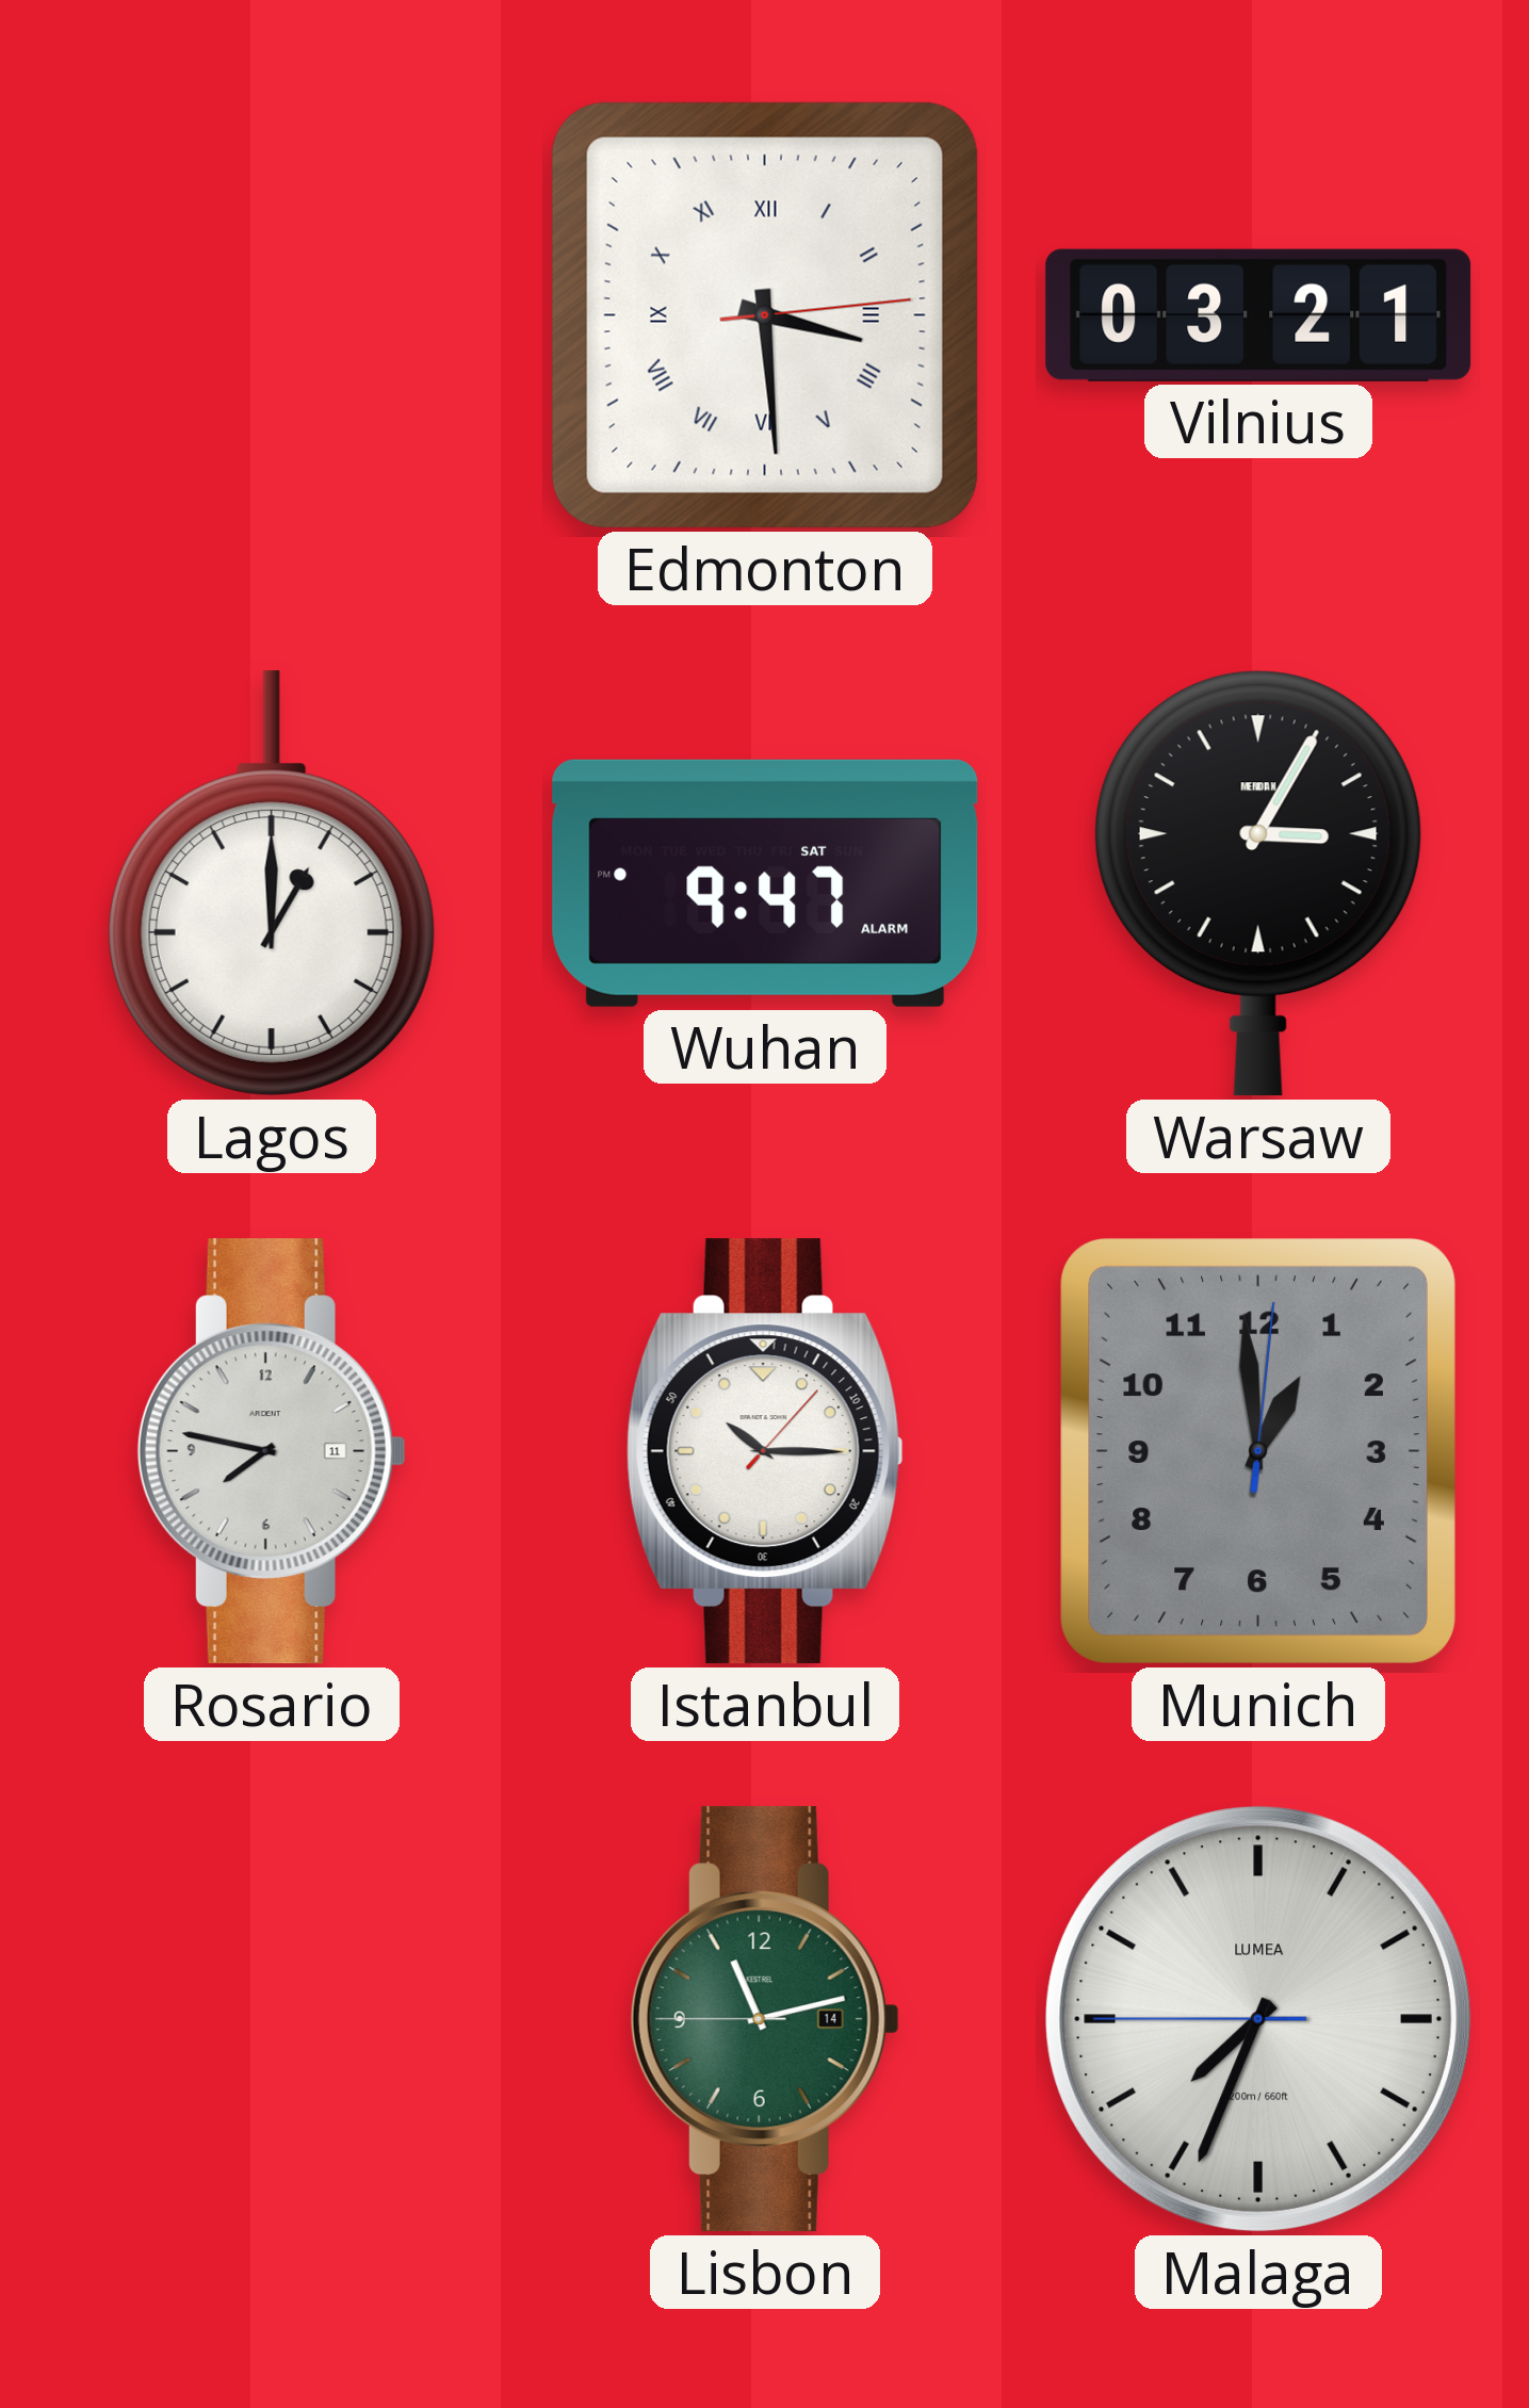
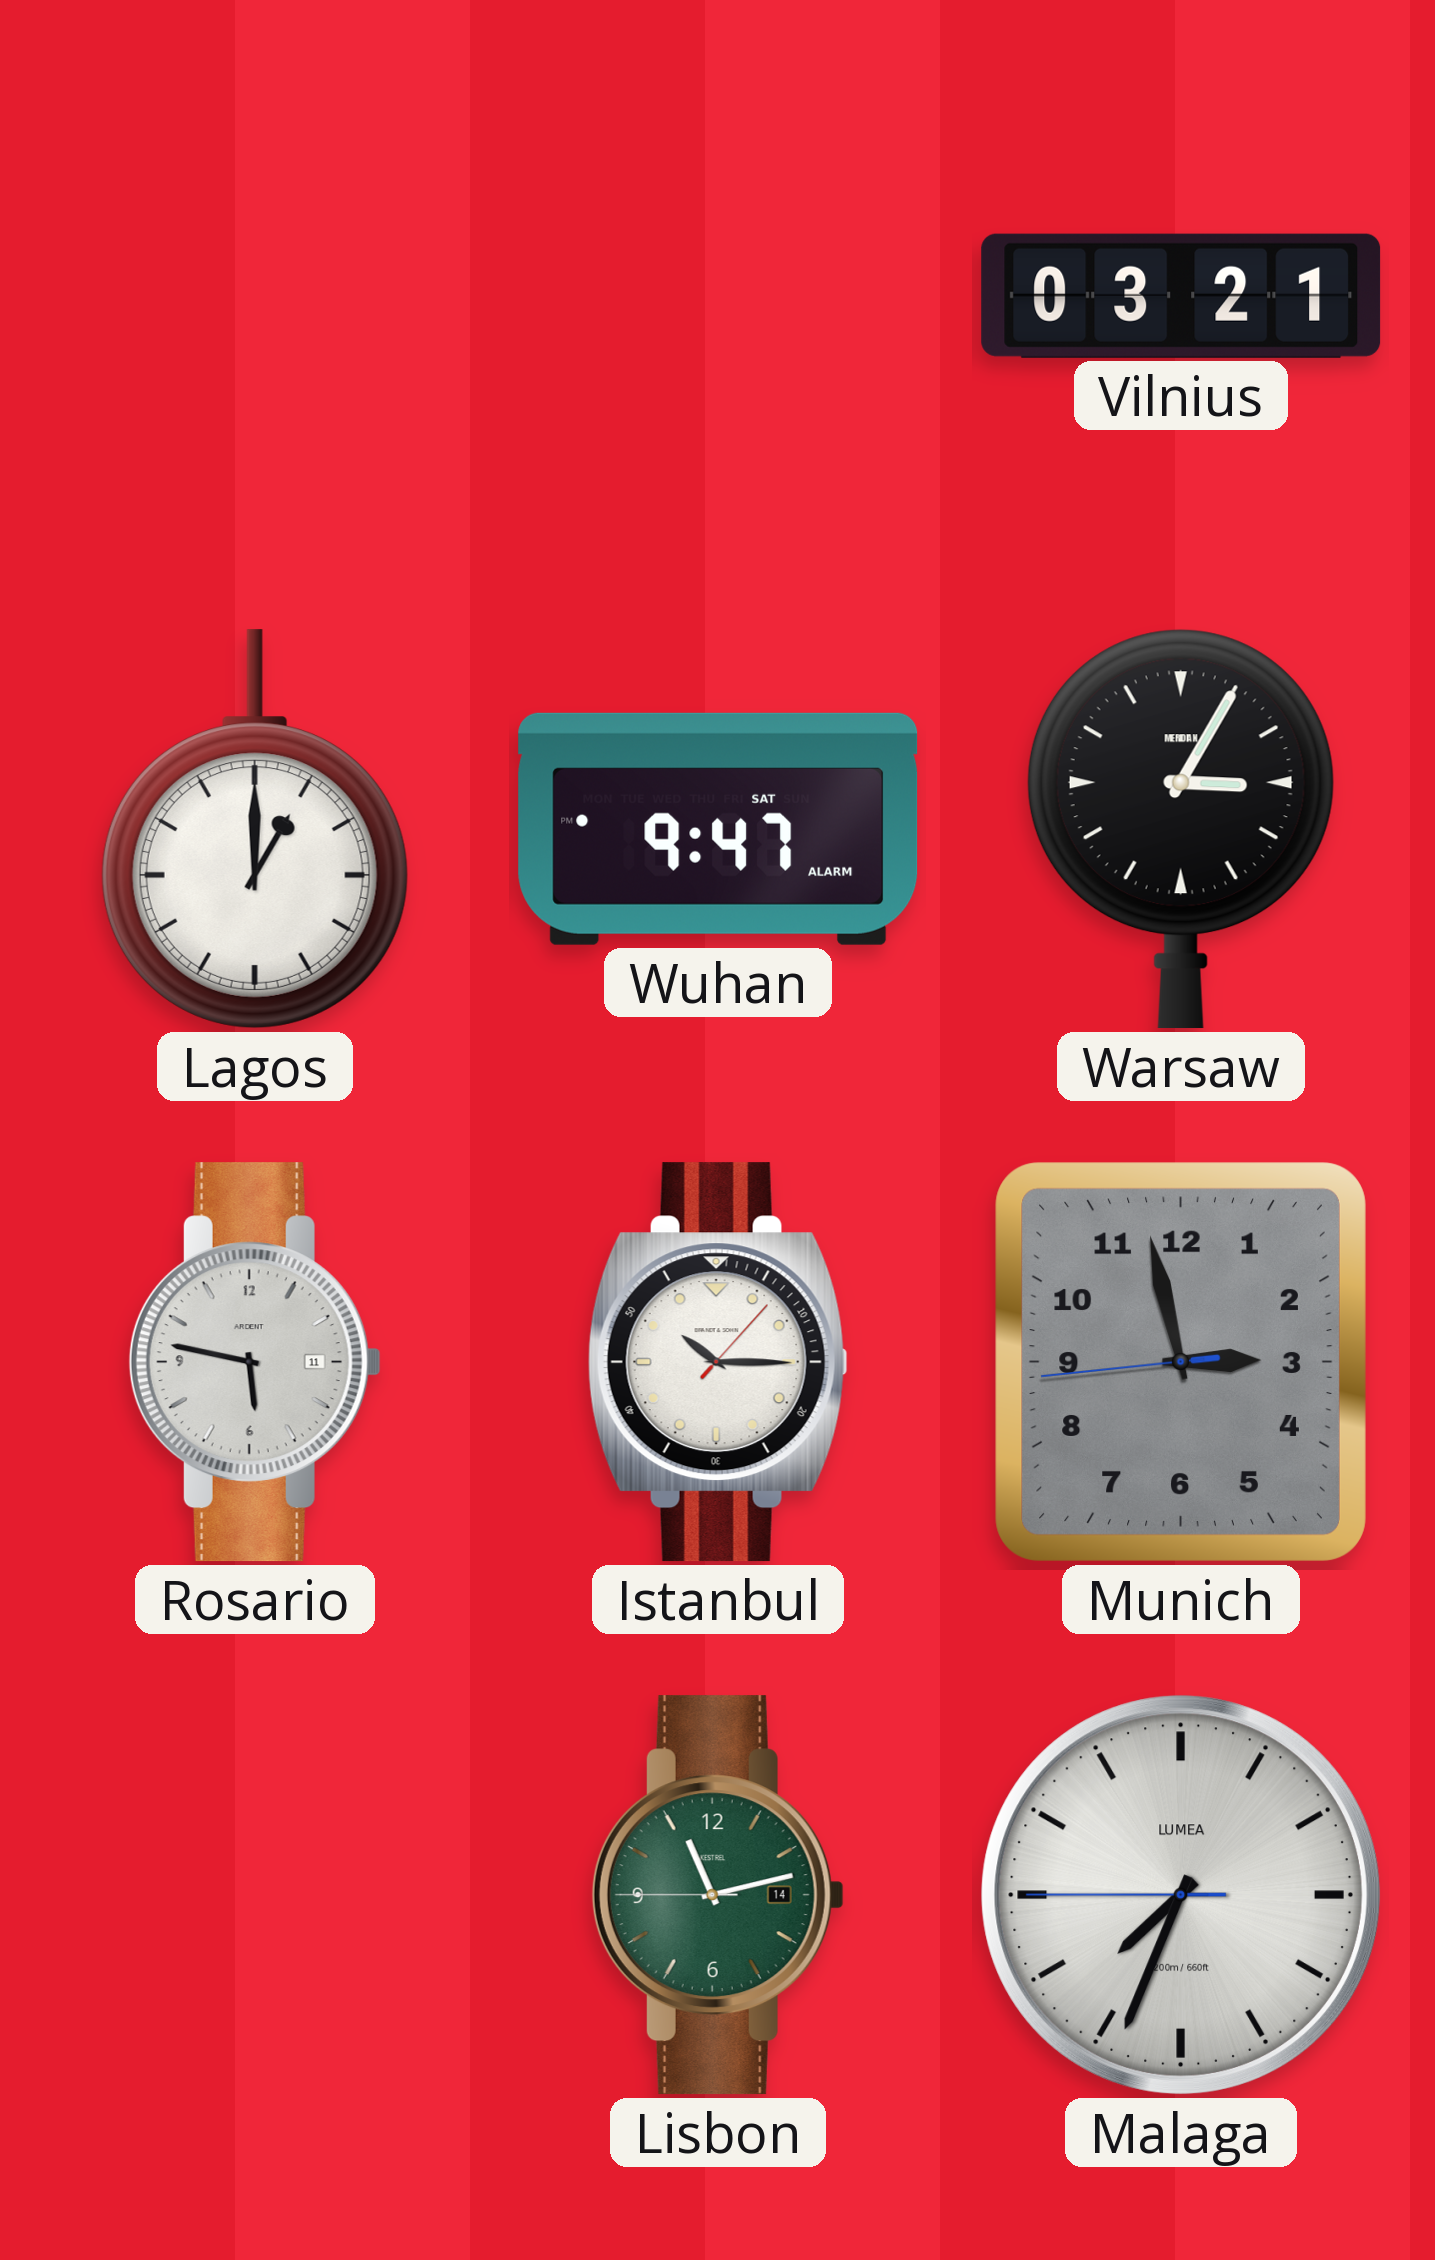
Edmonton: 3:29 -> none
Rosario: 7:47 -> 5:47
Munich: 12:59 -> 2:57
